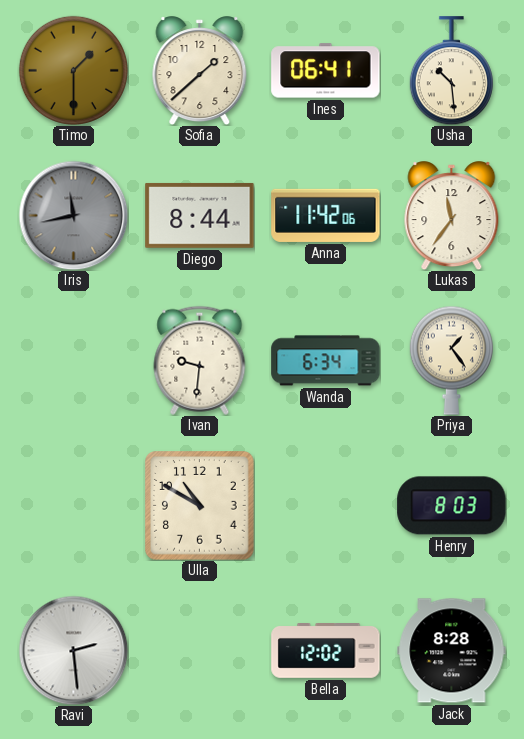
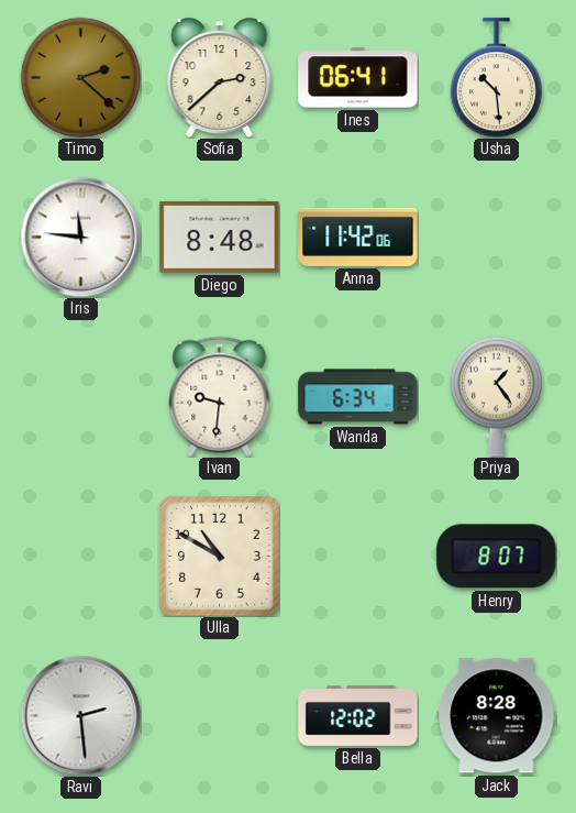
Timo: 1:30 -> 2:22
Sofia: 1:38 -> 2:38
Iris: 11:43 -> 11:46
Iris dial: grey -> white
Diego: 8:44 -> 8:48
Lukas: 11:36 -> none
Henry: 8:03 -> 8:07
